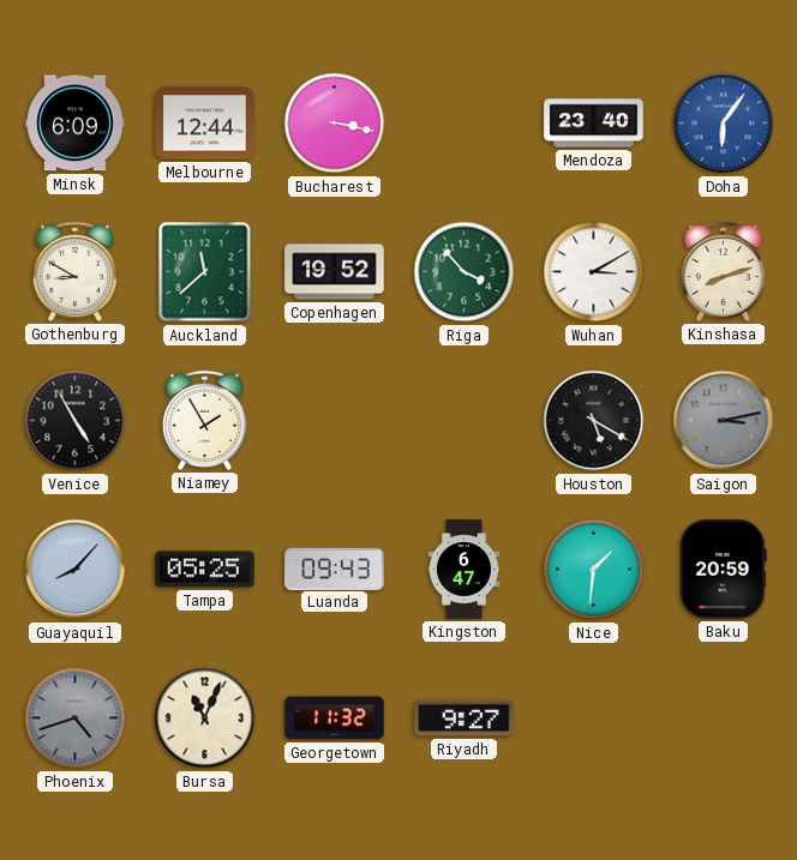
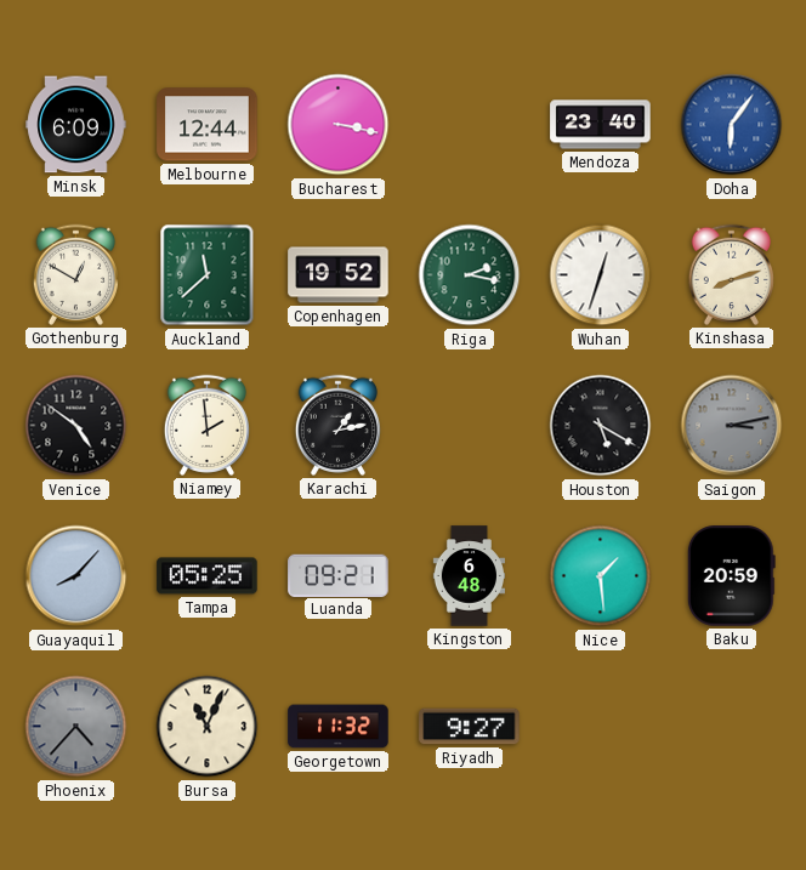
Gothenburg: 8:50 -> 12:50
Riga: 3:53 -> 2:17
Wuhan: 3:10 -> 12:33
Venice: 4:55 -> 4:51
Niamey: 1:55 -> 1:59
Karachi: none -> 1:13
Luanda: 09:43 -> 09:21
Kingston: 6:47 -> 6:48
Nice: 1:31 -> 1:29
Phoenix: 4:42 -> 4:37
